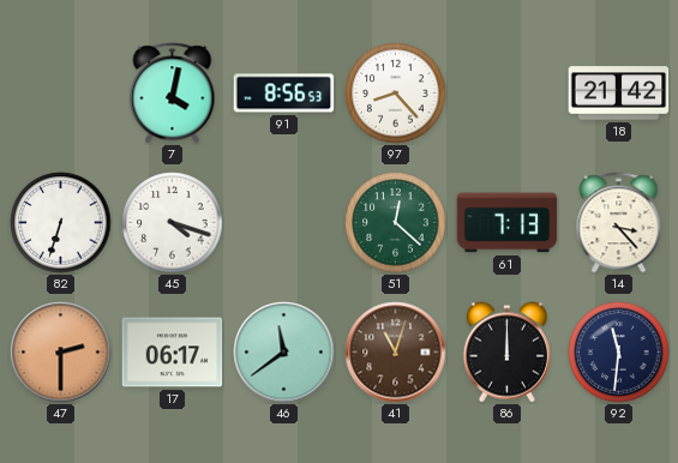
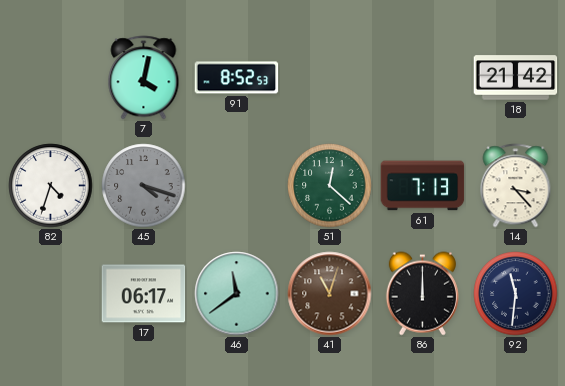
91: 8:56 -> 8:52
97: 8:23 -> none
82: 6:33 -> 4:33
45 dial: white -> grey
47: 2:30 -> none
